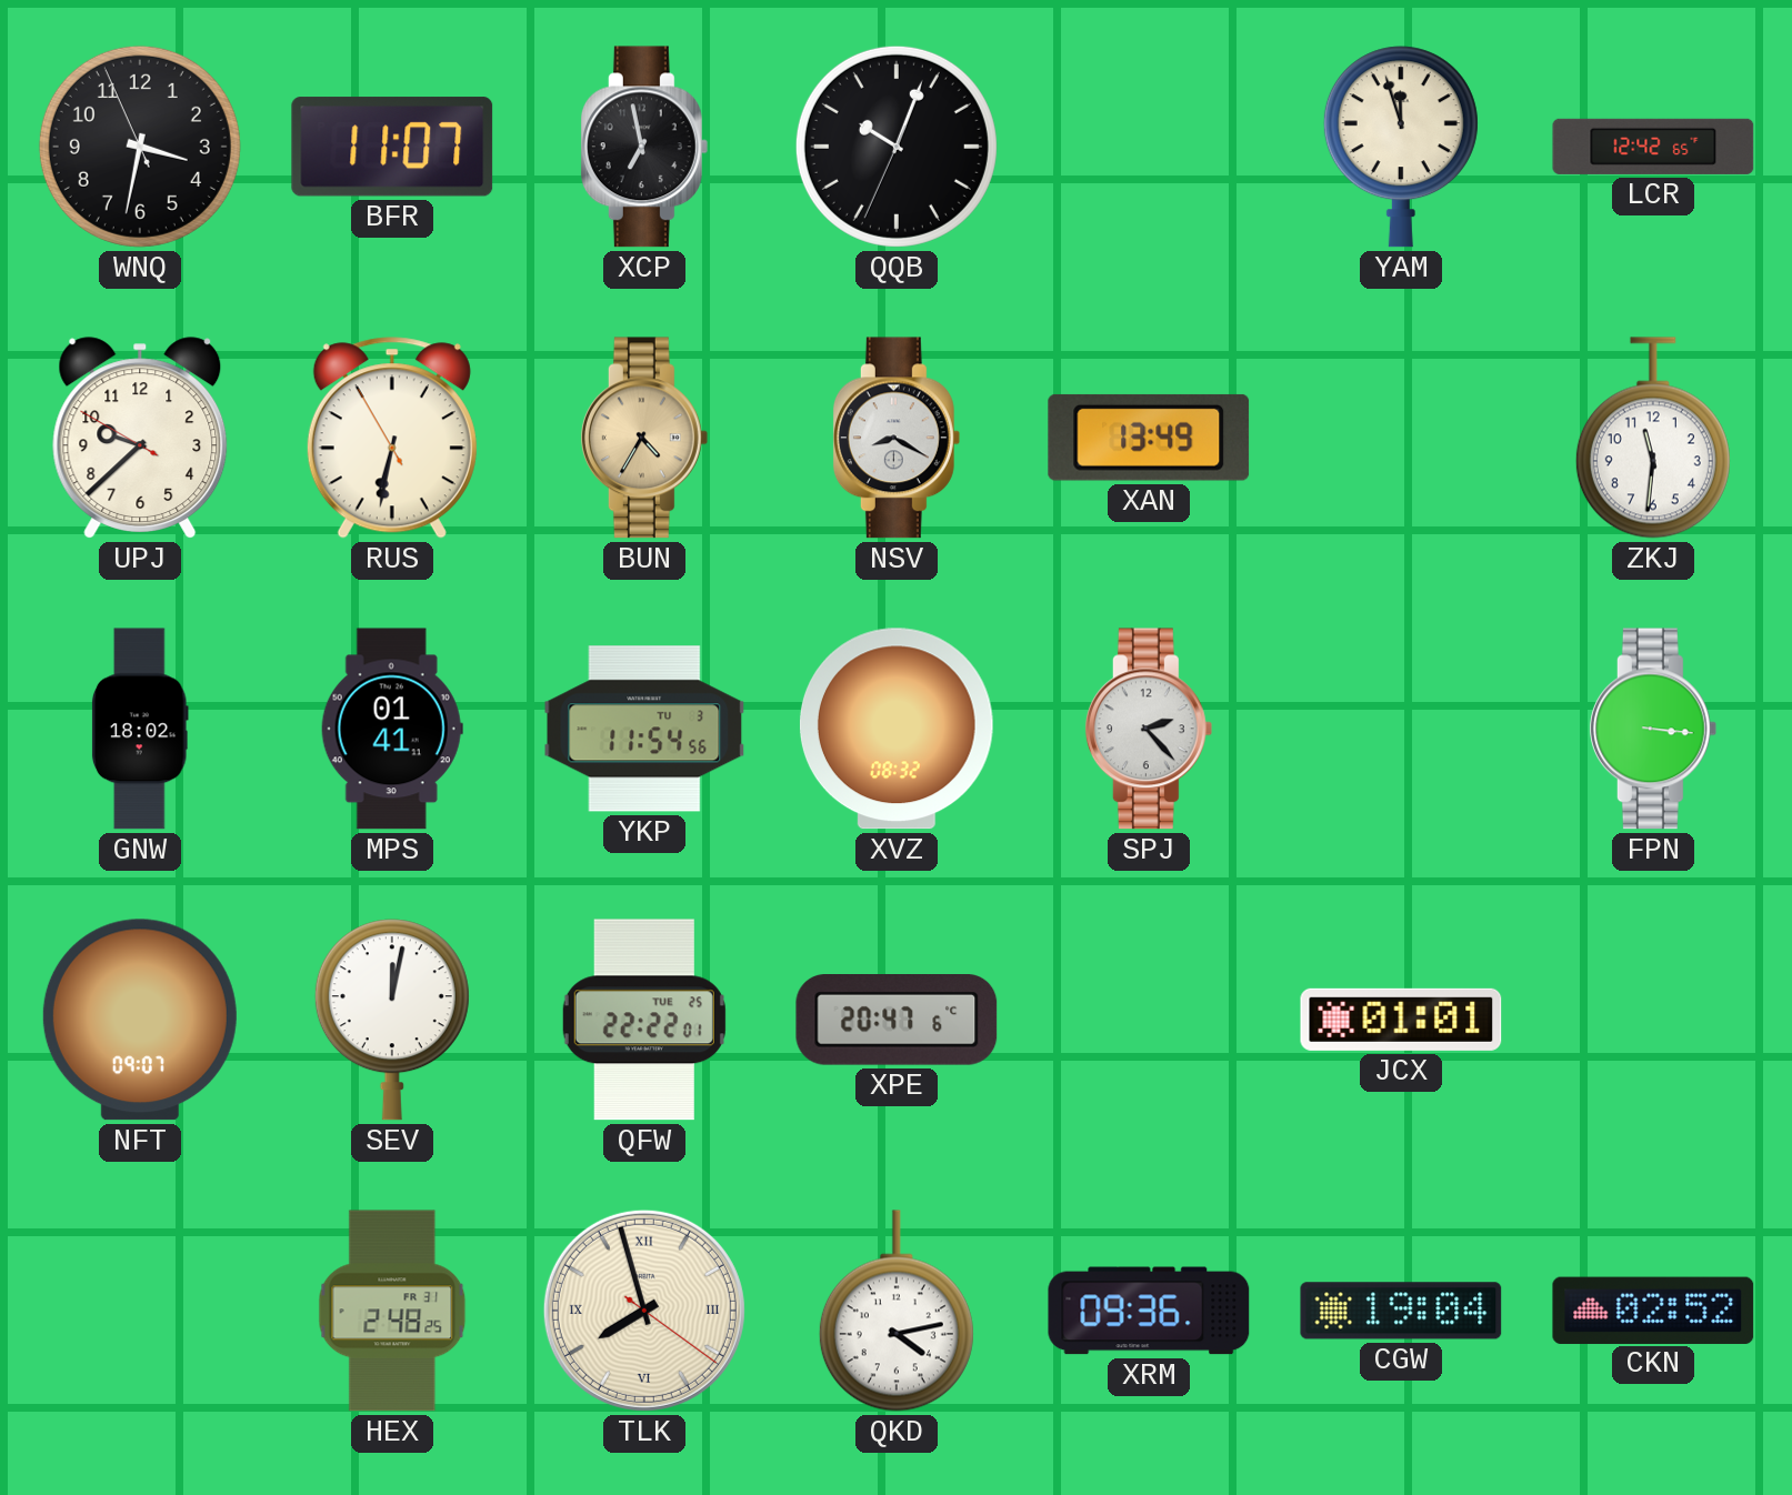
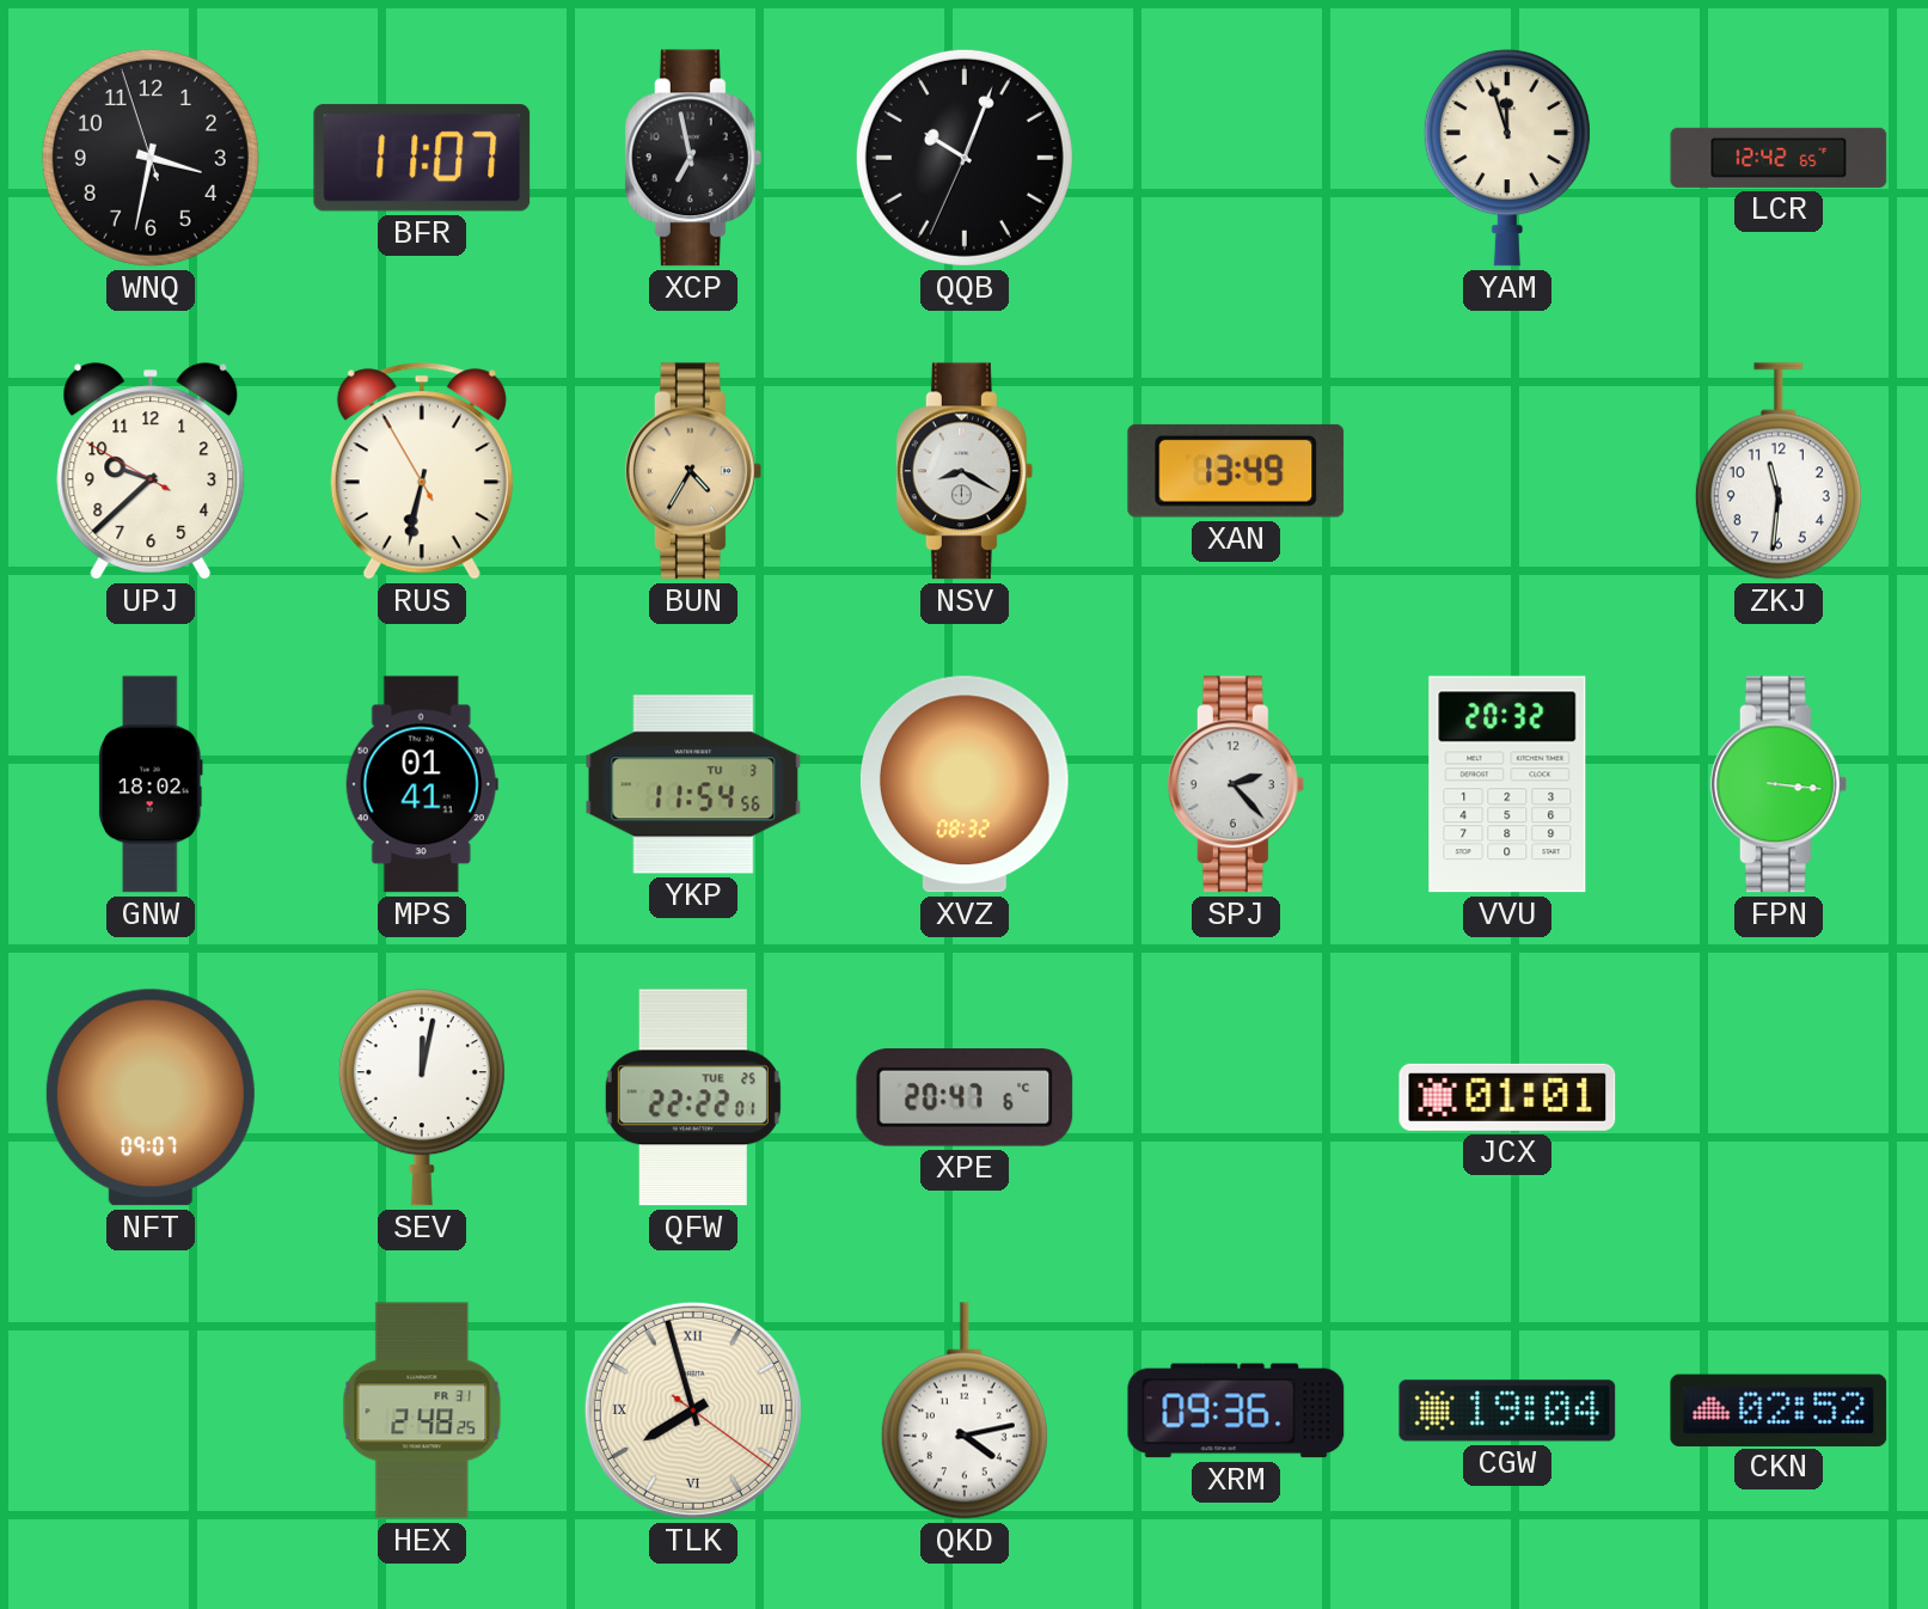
WNQ: 3:31:56 -> 3:31:57
VVU: none -> 20:32
